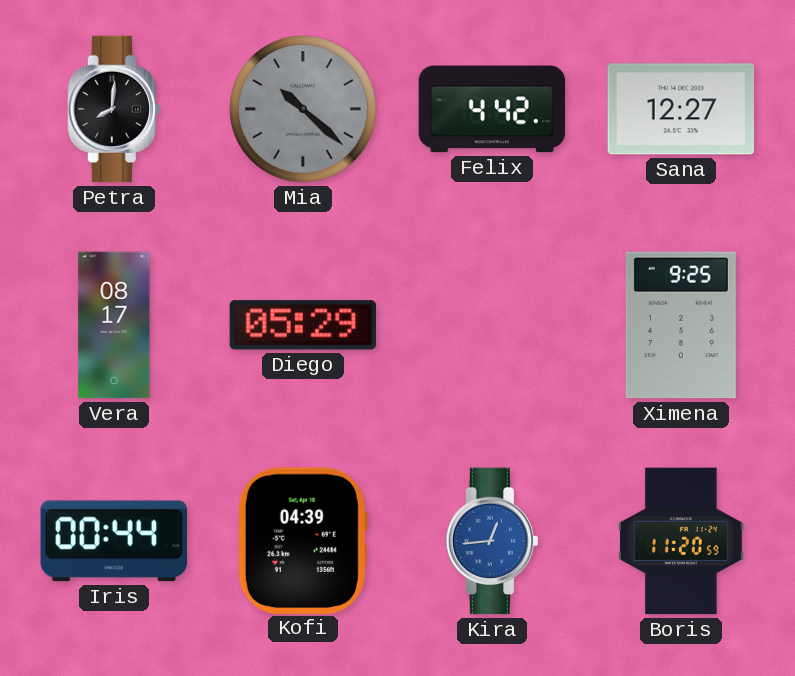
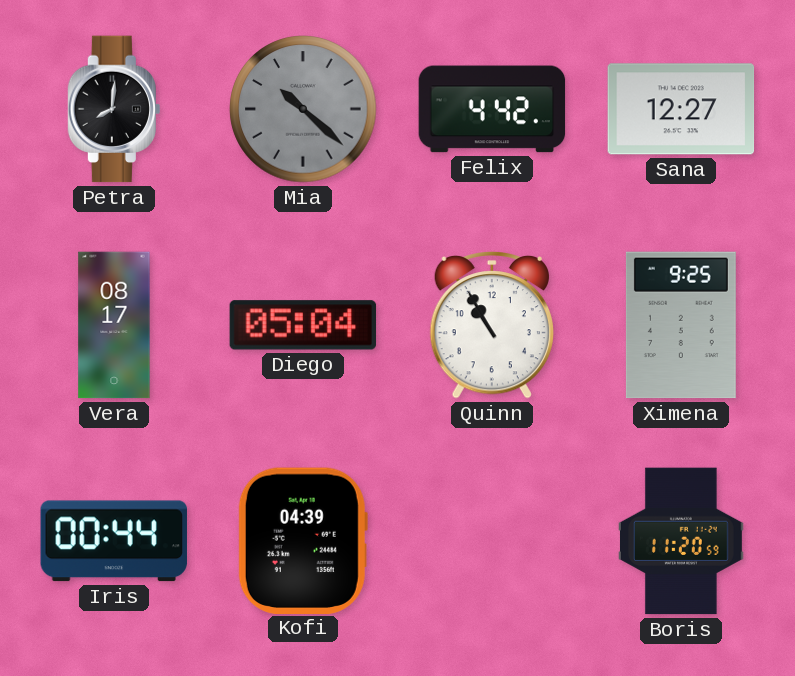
Diego: 05:29 -> 05:04
Quinn: none -> 10:55
Kira: 12:44 -> none
